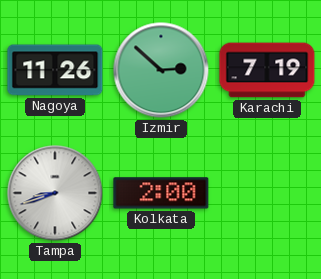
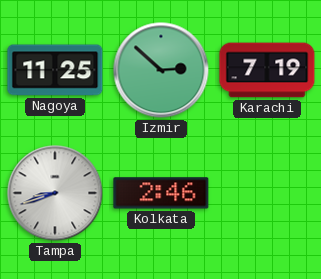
Nagoya: 11:26 -> 11:25
Kolkata: 2:00 -> 2:46
